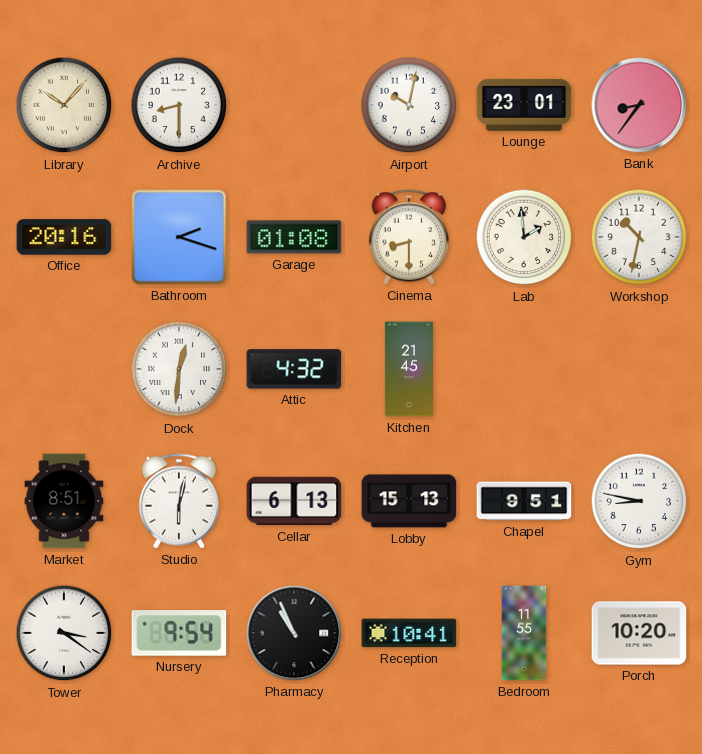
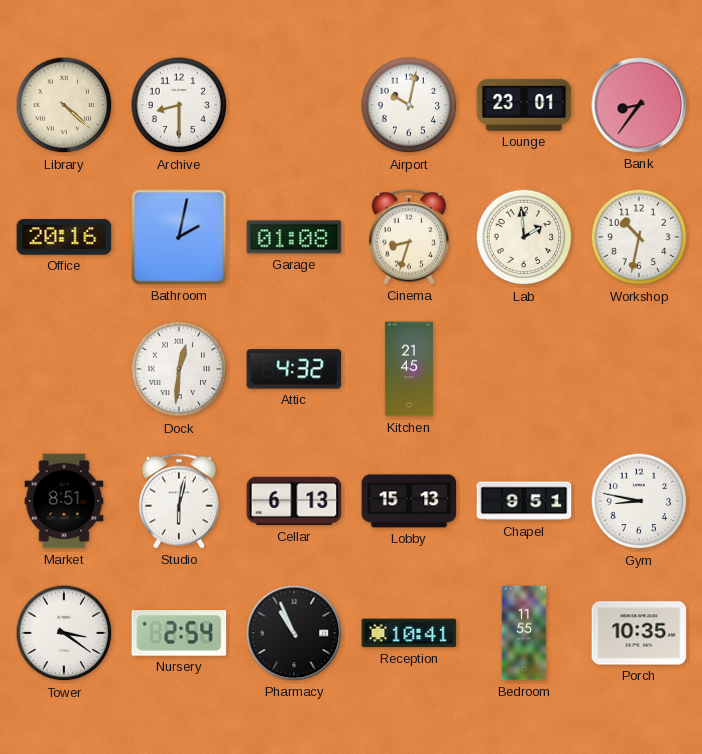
Library: 10:07 -> 4:22
Bathroom: 2:18 -> 2:02
Cinema: 8:30 -> 8:33
Nursery: 9:54 -> 2:54
Porch: 10:20 -> 10:35
